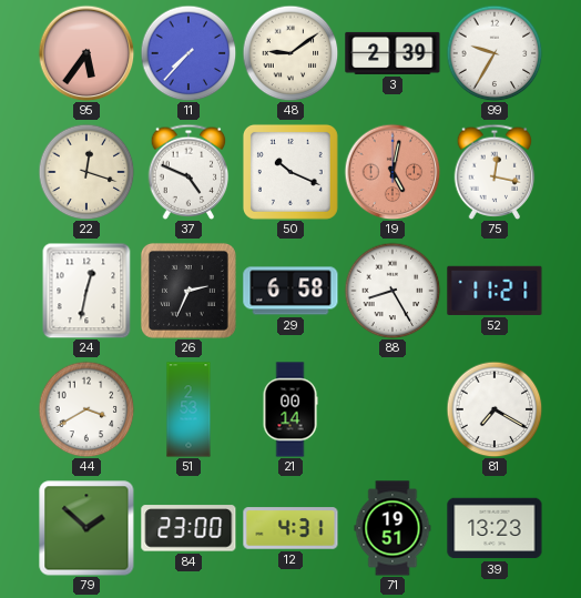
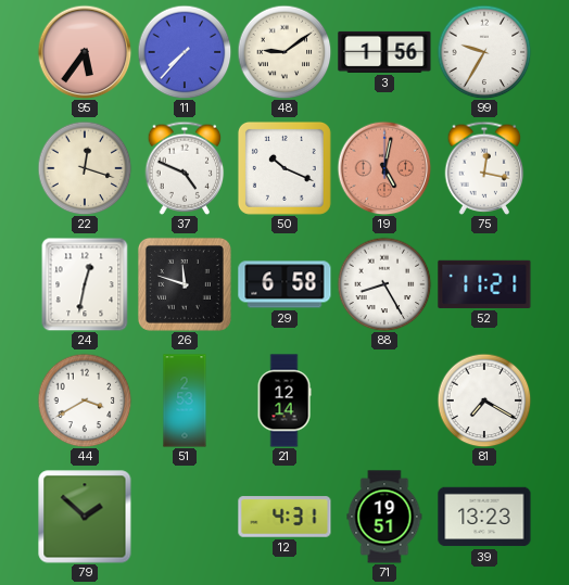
3: 2:39 -> 1:56
26: 2:34 -> 11:48
21: 00:14 -> 12:14
84: 23:00 -> none
